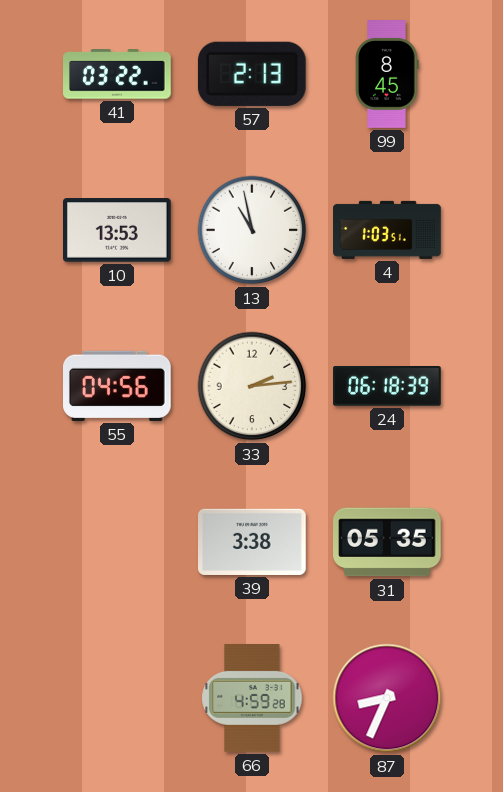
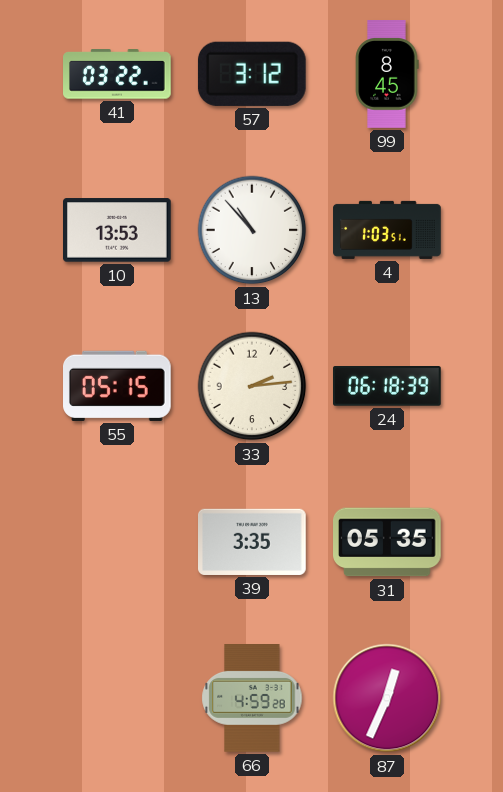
57: 2:13 -> 3:12
13: 10:58 -> 10:53
55: 04:56 -> 05:15
39: 3:38 -> 3:35
87: 8:34 -> 12:34
